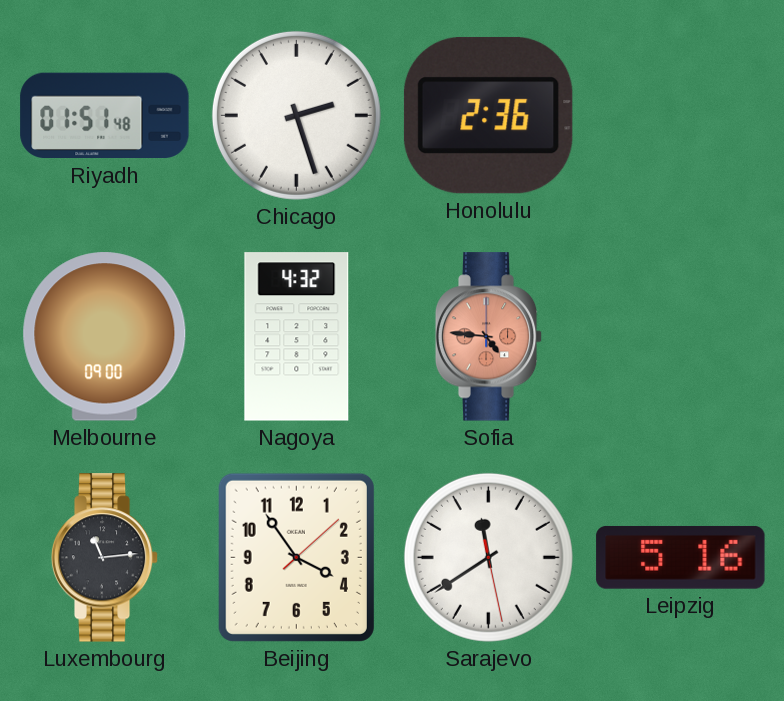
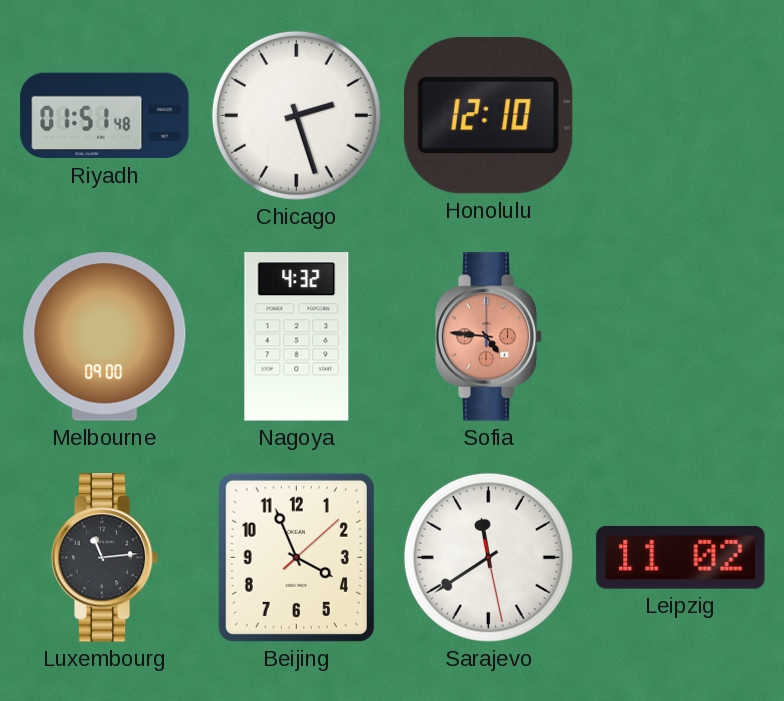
Honolulu: 2:36 -> 12:10
Beijing: 3:54 -> 3:56
Leipzig: 5:16 -> 11:02
